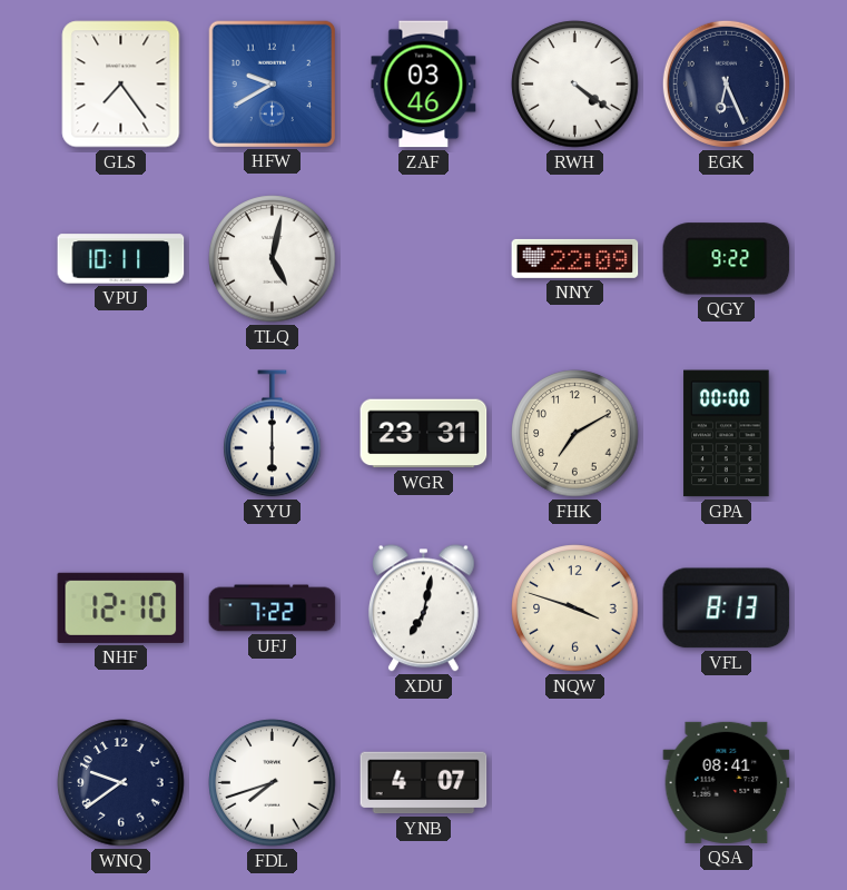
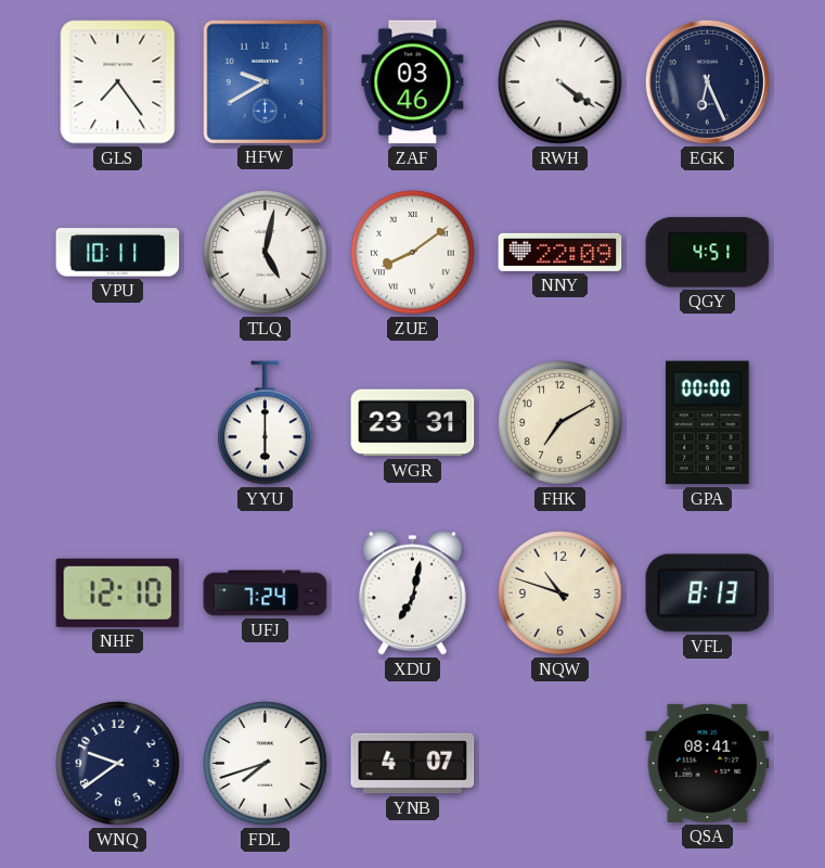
ZUE: none -> 8:09
QGY: 9:22 -> 4:51
UFJ: 7:22 -> 7:24
NQW: 3:48 -> 10:48
